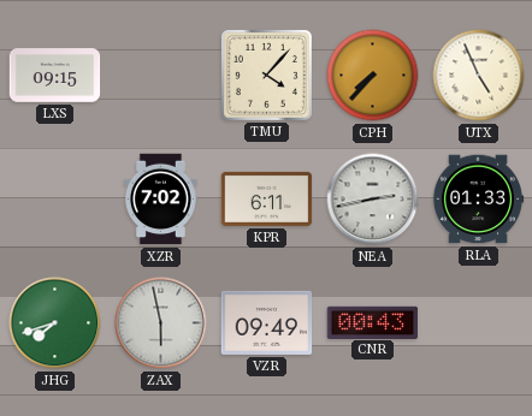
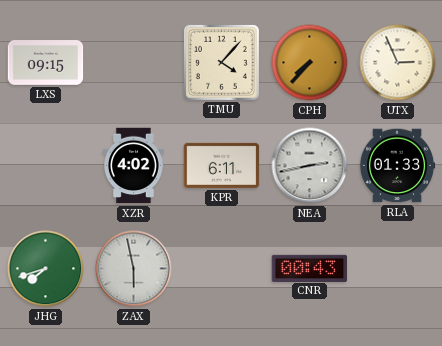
UTX: 4:56 -> 2:56
XZR: 7:02 -> 4:02
VZR: 09:49 -> none
